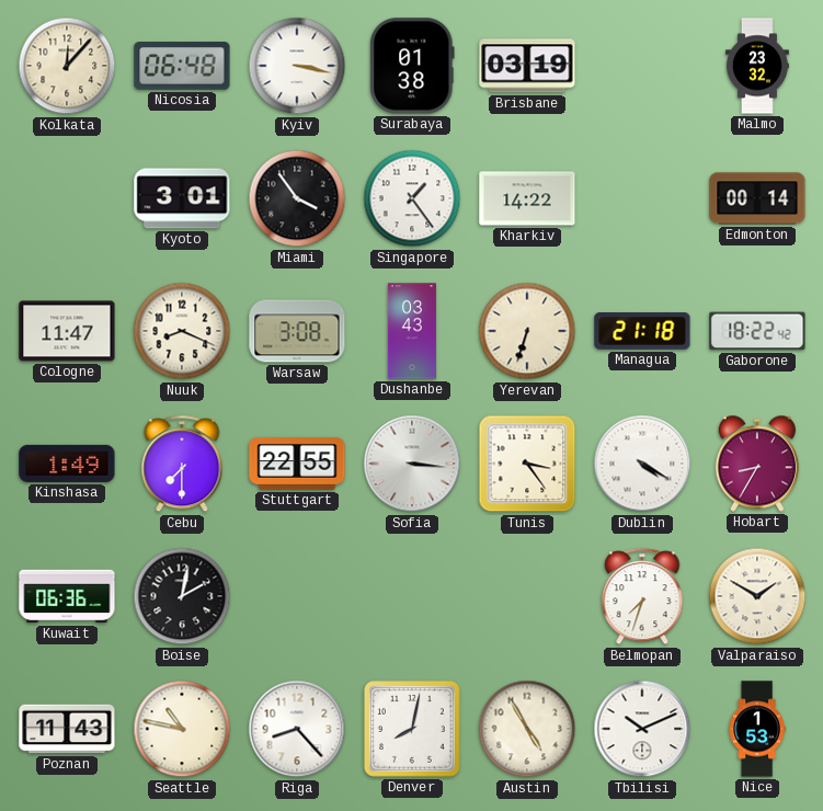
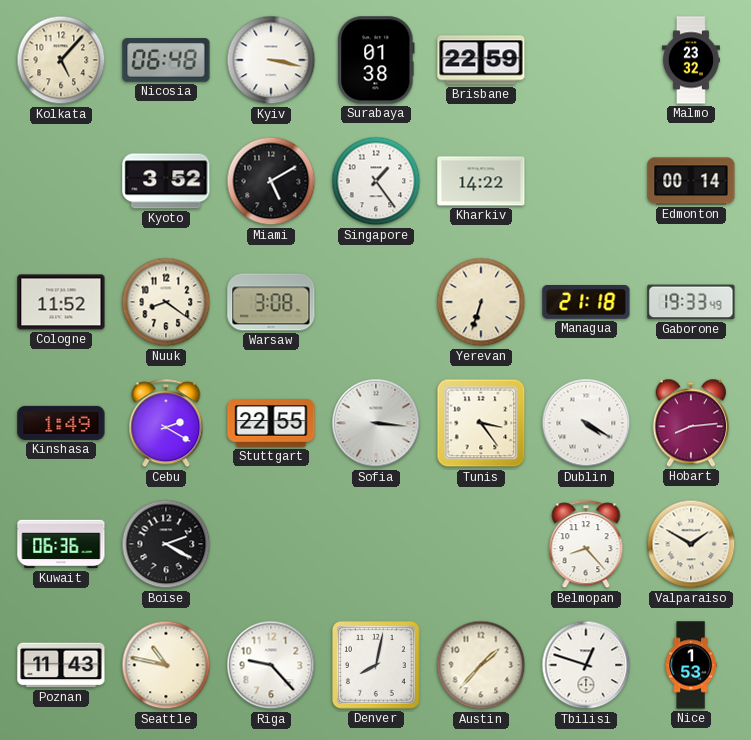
Kolkata: 12:07 -> 5:07
Brisbane: 03:19 -> 22:59
Kyoto: 3:01 -> 3:52
Miami: 3:54 -> 5:10
Cologne: 11:47 -> 11:52
Nuuk: 8:19 -> 8:21
Dushanbe: 03:43 -> none
Gaborone: 18:22 -> 19:33
Cebu: 7:30 -> 2:20
Hobart: 8:35 -> 8:14
Boise: 2:02 -> 2:20
Belmopan: 7:33 -> 8:23
Riga: 8:23 -> 9:23
Austin: 4:55 -> 1:37
Tbilisi: 10:11 -> 12:48
